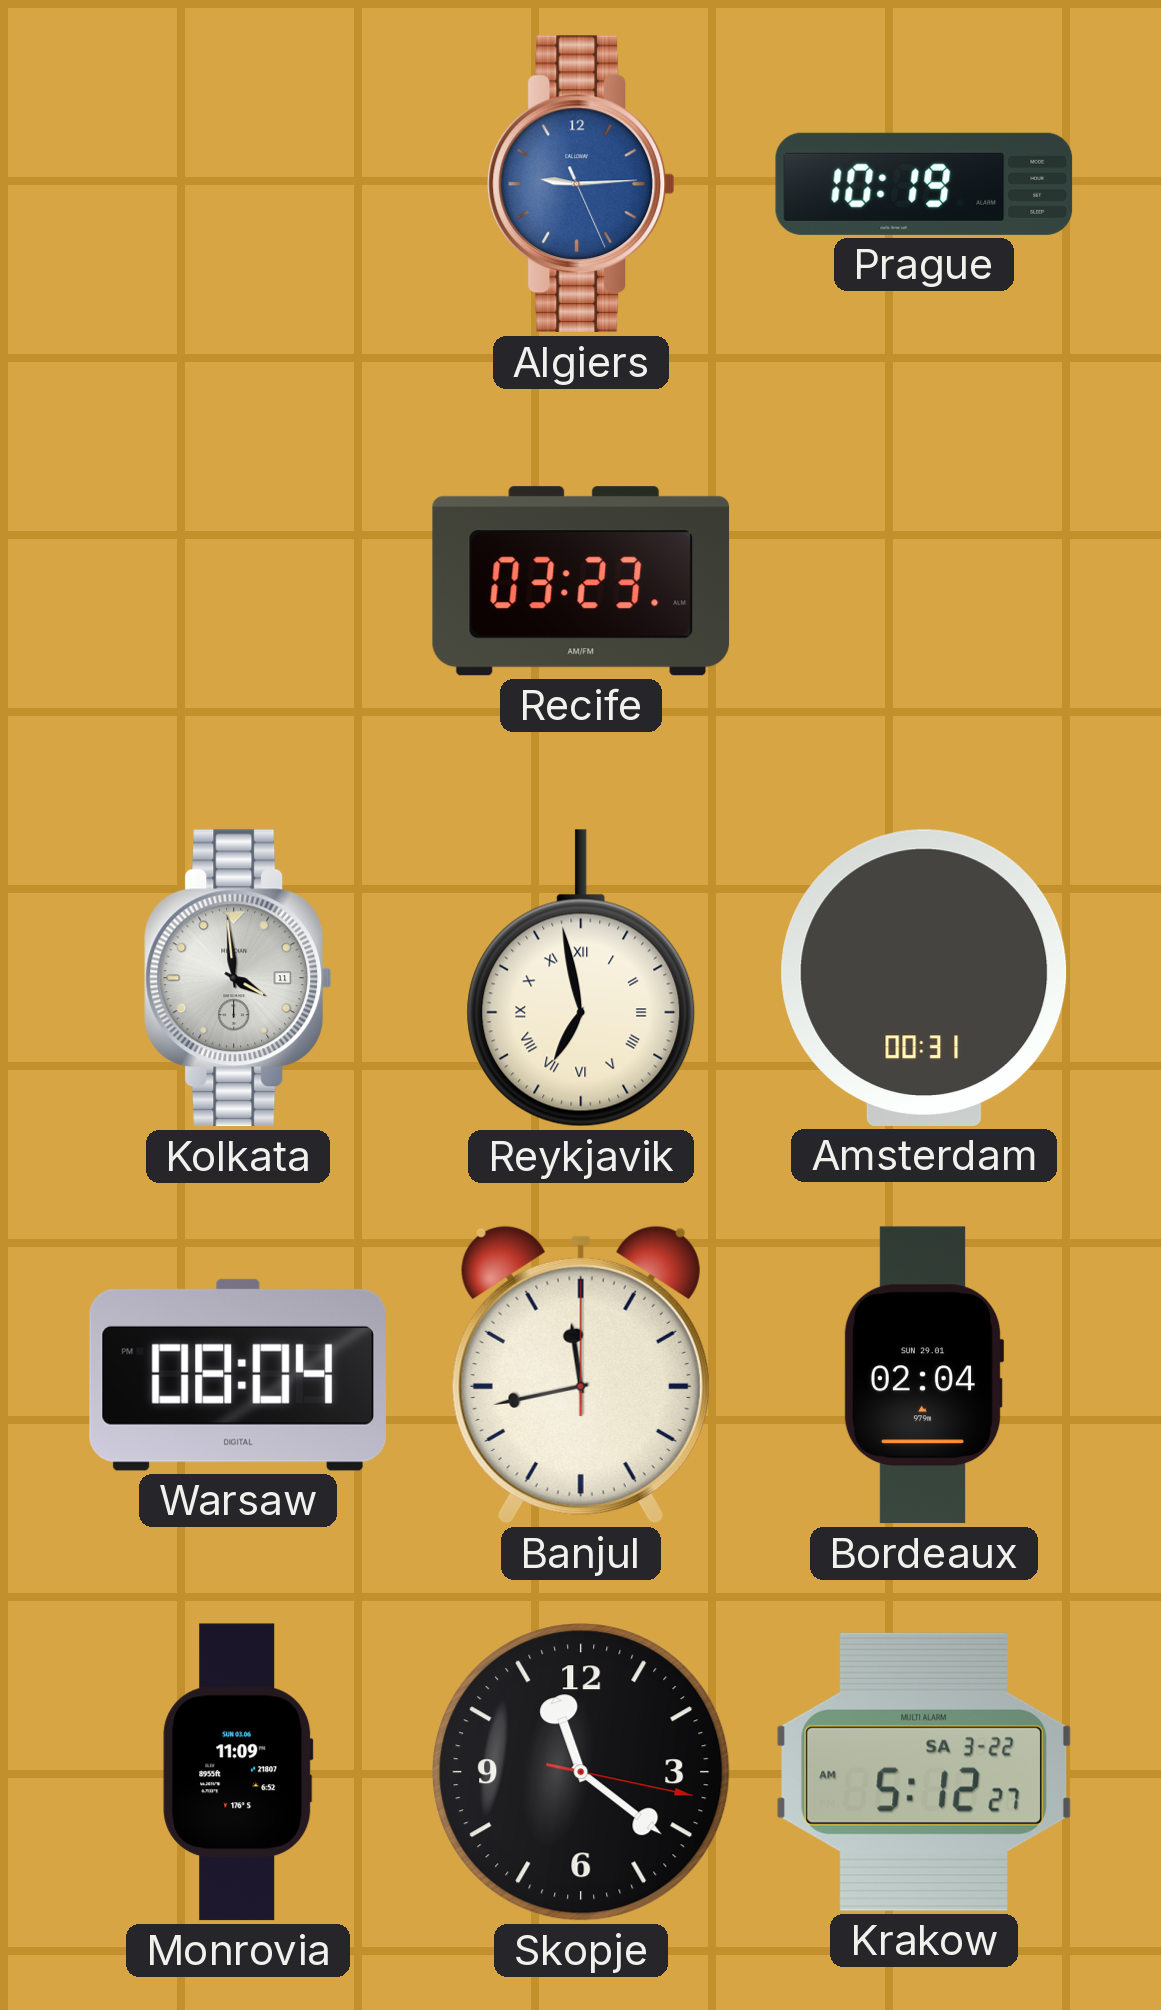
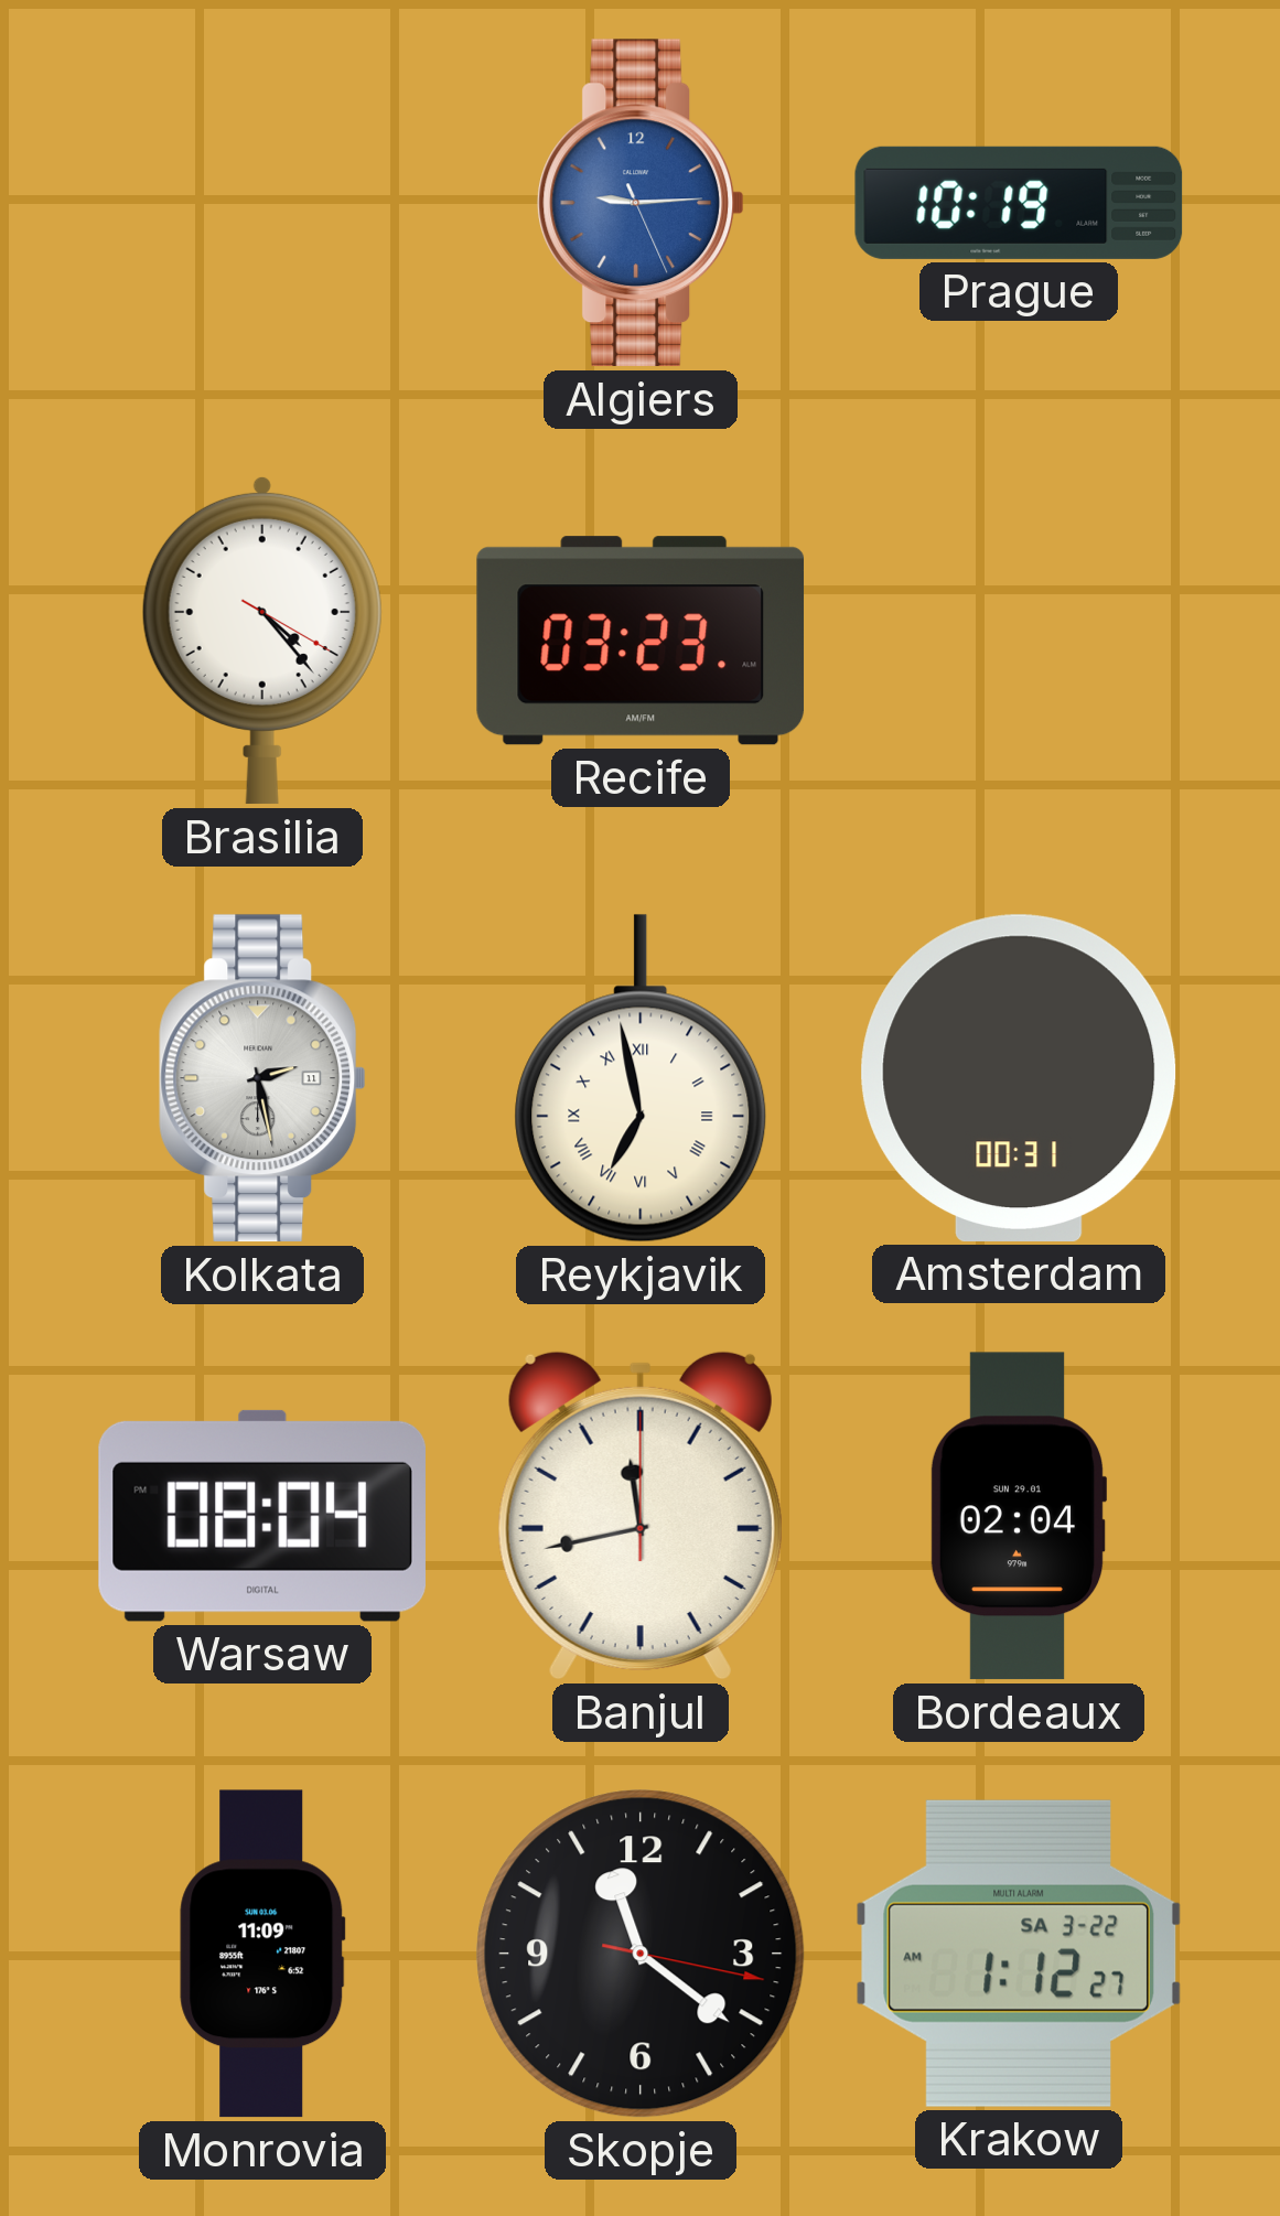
Brasilia: none -> 4:23
Kolkata: 3:59 -> 2:28
Krakow: 5:12 -> 1:12
